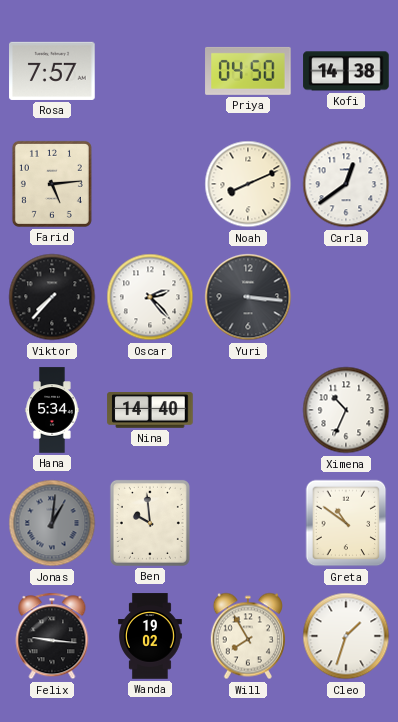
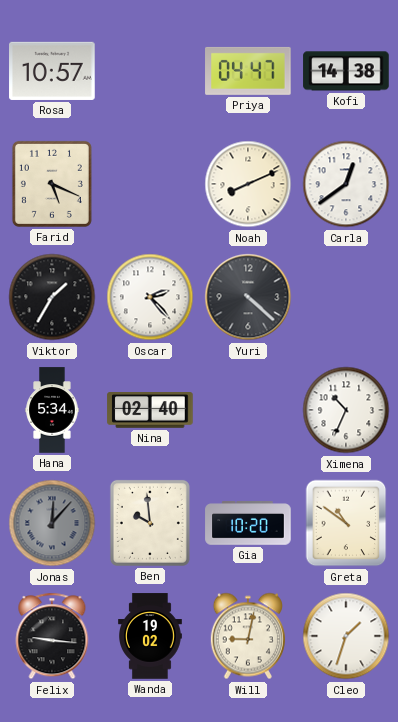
Rosa: 7:57 -> 10:57
Priya: 04:50 -> 04:47
Farid: 5:14 -> 5:19
Viktor: 7:37 -> 1:35
Yuri: 3:16 -> 4:22
Nina: 14:40 -> 02:40
Jonas: 1:01 -> 12:07
Gia: none -> 10:20
Will: 7:55 -> 9:02
